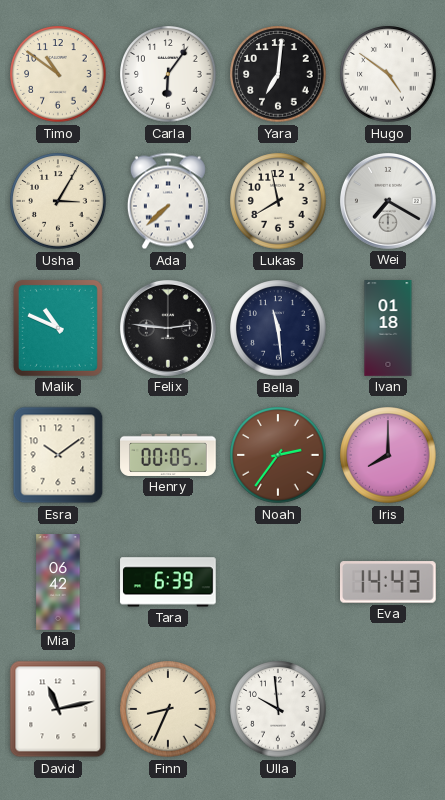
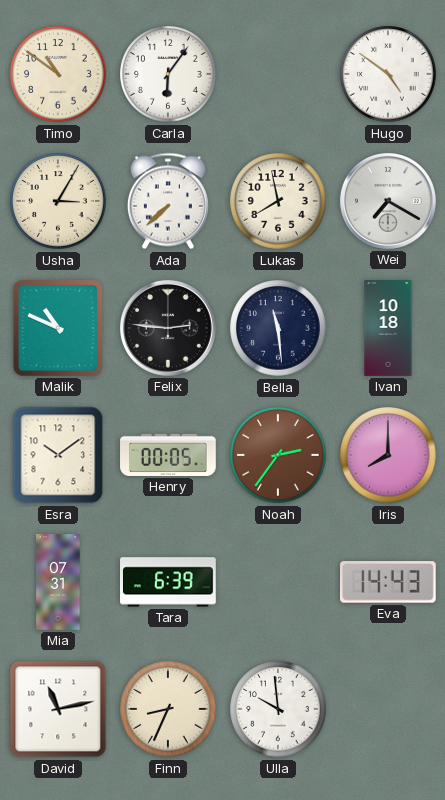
Yara: 7:01 -> none
Ivan: 01:18 -> 10:18
Mia: 06:42 -> 07:31
